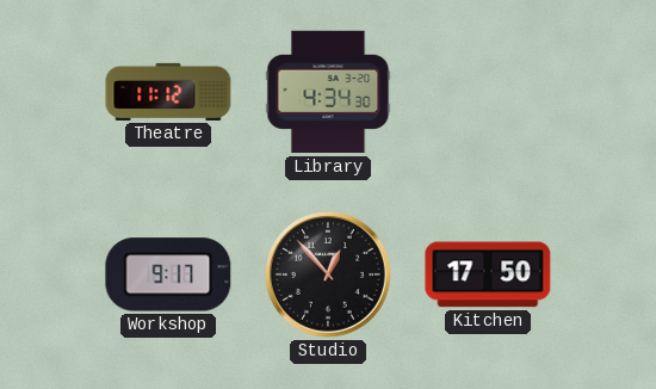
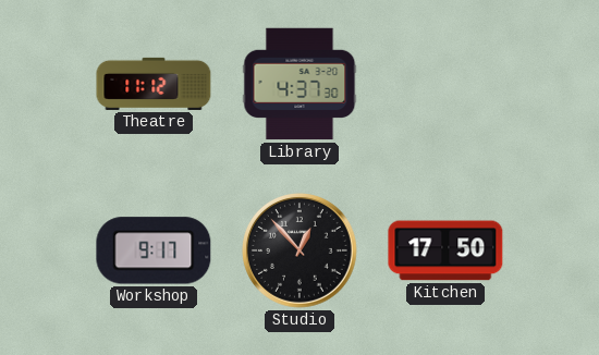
Library: 4:34 -> 4:37
